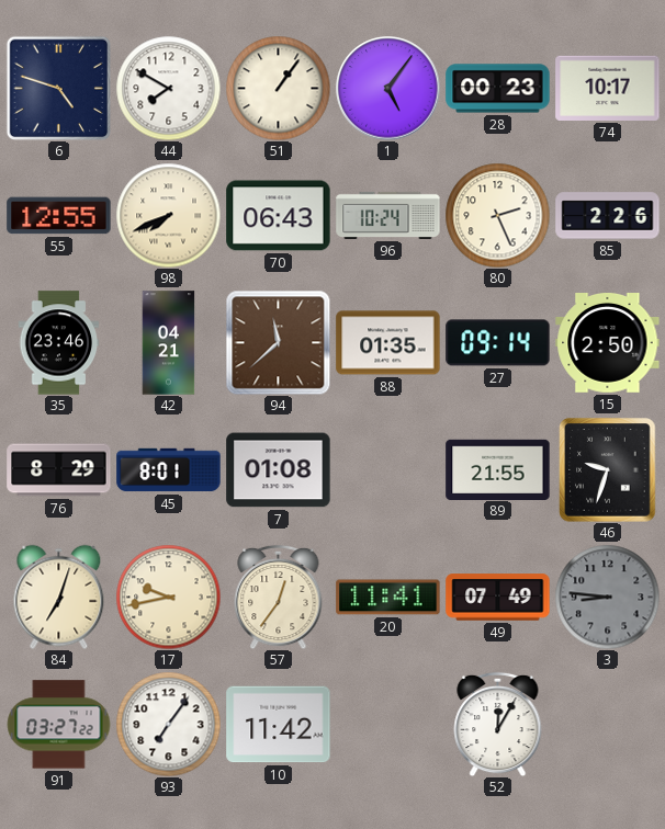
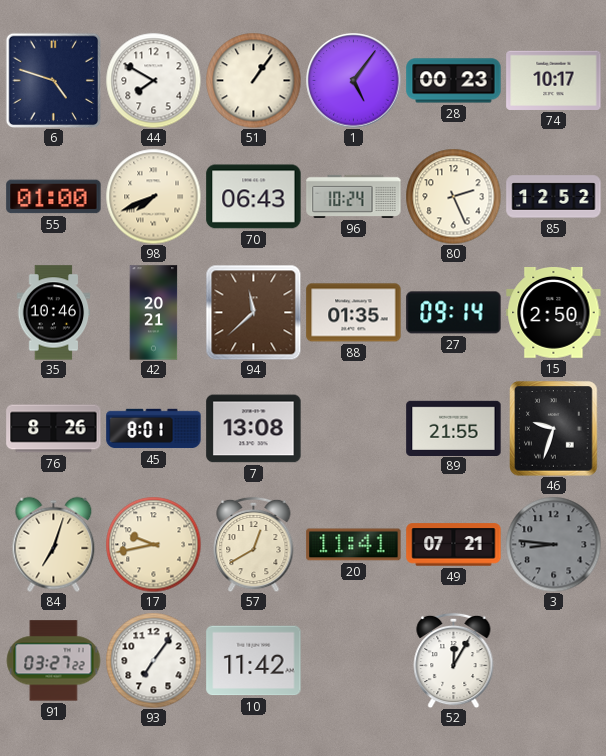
55: 12:55 -> 01:00
85: 2:26 -> 12:52
35: 23:46 -> 10:46
42: 04:21 -> 20:21
76: 8:29 -> 8:26
7: 01:08 -> 13:08
57: 12:36 -> 12:40
49: 07:49 -> 07:21
